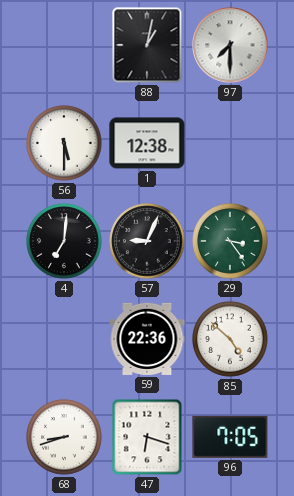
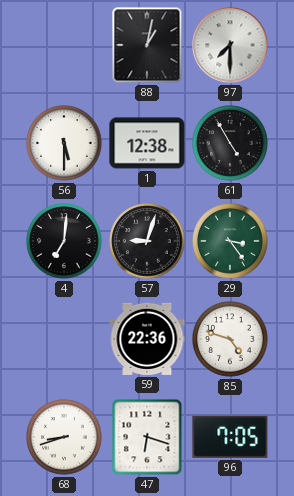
61: none -> 4:55
57: 9:04 -> 9:03
85: 4:52 -> 4:48
